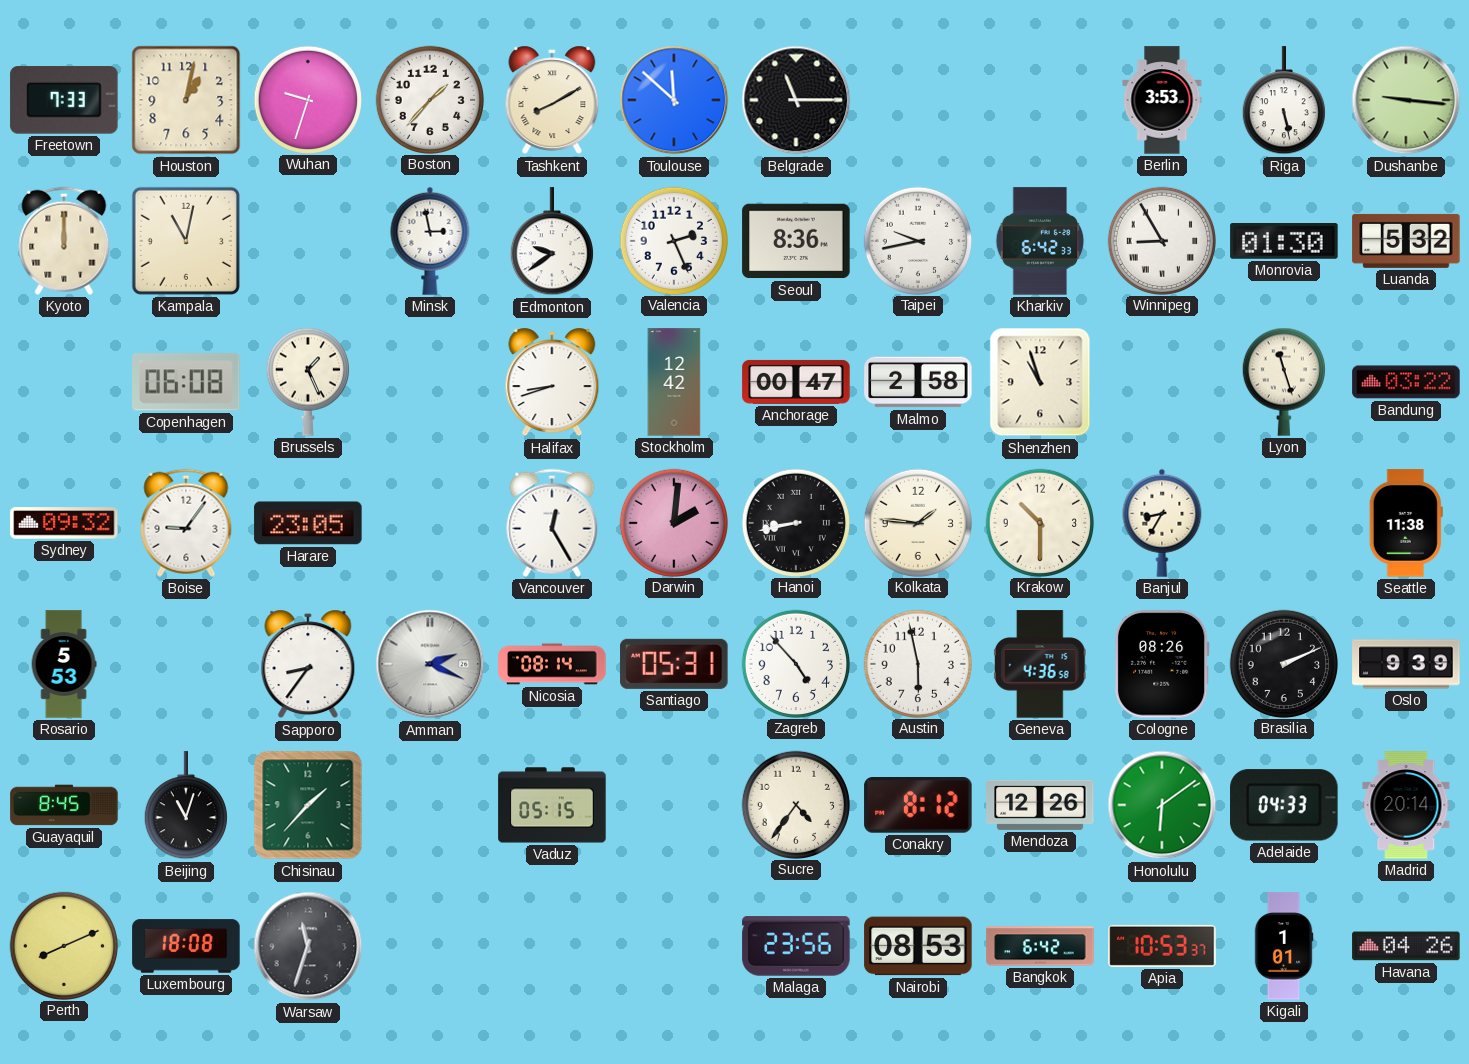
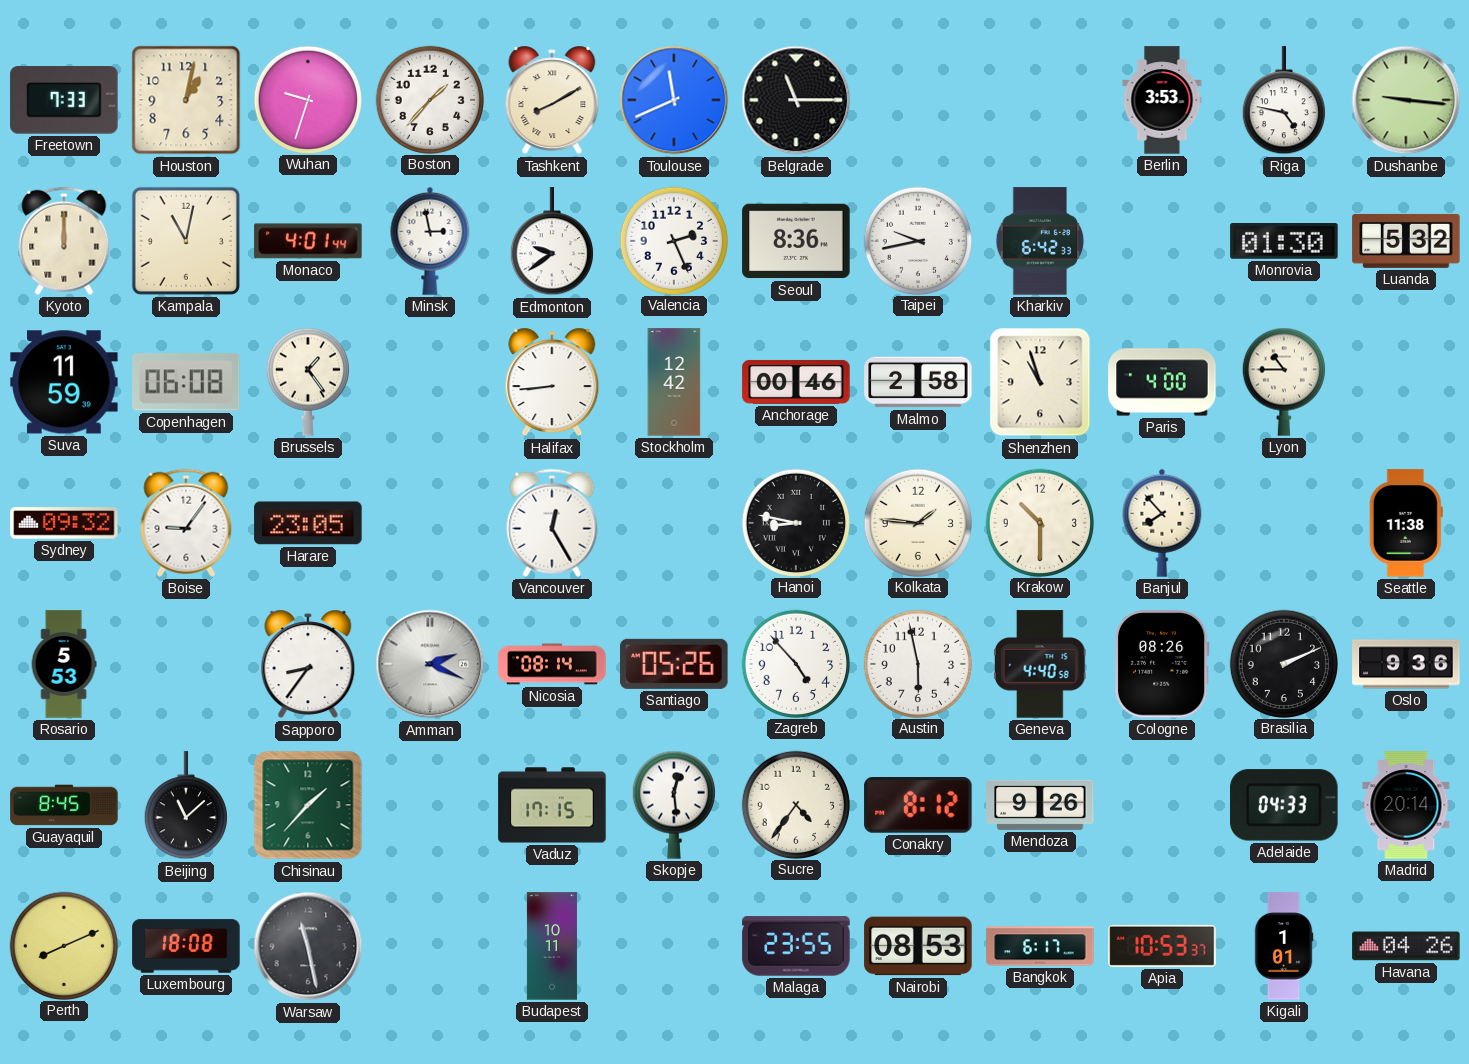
Toulouse: 11:52 -> 11:41
Riga: 5:28 -> 4:47
Monaco: none -> 4:01
Winnipeg: 8:55 -> none
Suva: none -> 11:59
Brussels: 1:26 -> 1:24
Halifax: 8:42 -> 8:44
Anchorage: 00:47 -> 00:46
Paris: none -> 4:00
Lyon: 11:27 -> 10:45
Bandung: 03:22 -> none
Darwin: 2:01 -> none
Hanoi: 8:43 -> 8:47
Banjul: 8:35 -> 7:53
Santiago: 05:31 -> 05:26
Geneva: 4:36 -> 4:40
Oslo: 9:39 -> 9:36
Beijing: 11:03 -> 11:08
Vaduz: 05:15 -> 17:15
Skopje: none -> 12:29
Mendoza: 12:26 -> 9:26
Honolulu: 6:09 -> none
Warsaw: 11:33 -> 11:28
Budapest: none -> 10:11
Malaga: 23:56 -> 23:55
Bangkok: 6:42 -> 6:17
